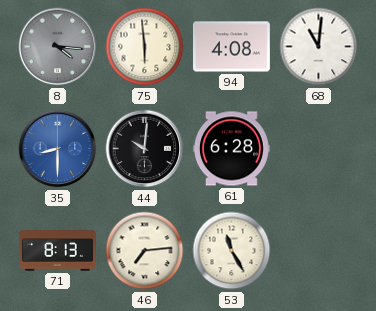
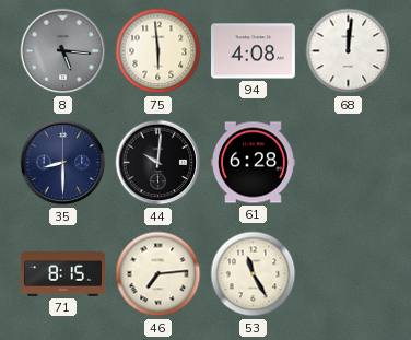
8: 4:16 -> 5:16
68: 11:01 -> 12:01
35 dial: blue -> navy
71: 8:13 -> 8:15
